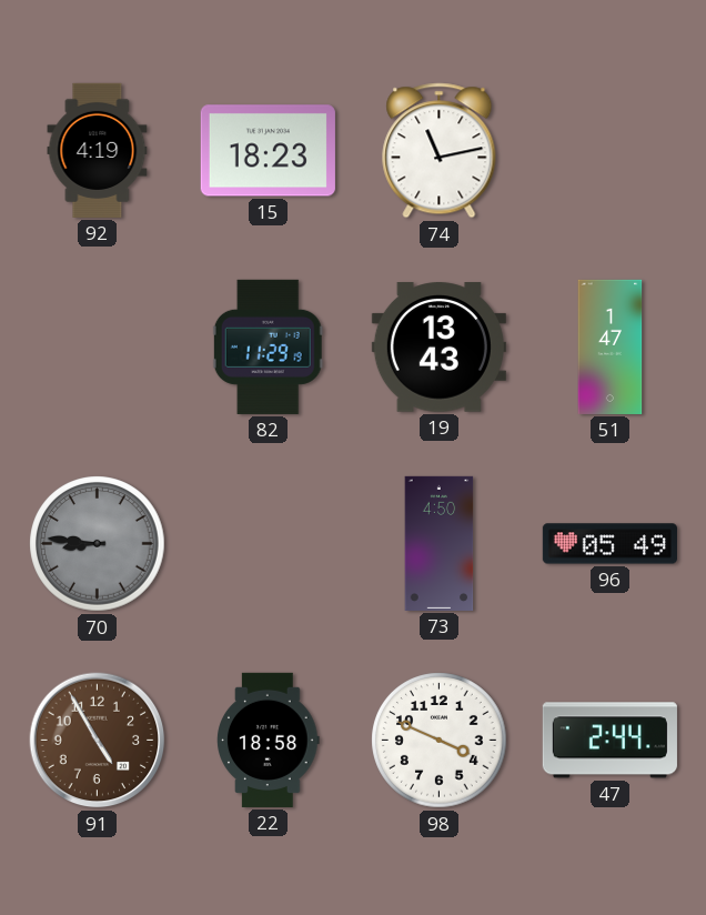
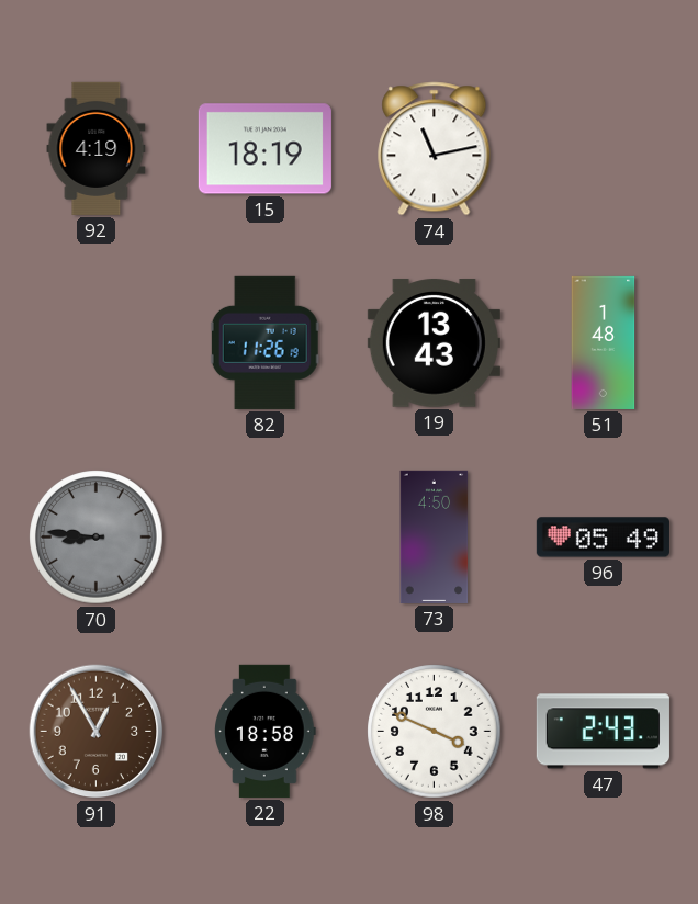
15: 18:23 -> 18:19
82: 11:29 -> 11:26
51: 1:47 -> 1:48
91: 4:55 -> 12:55
47: 2:44 -> 2:43
